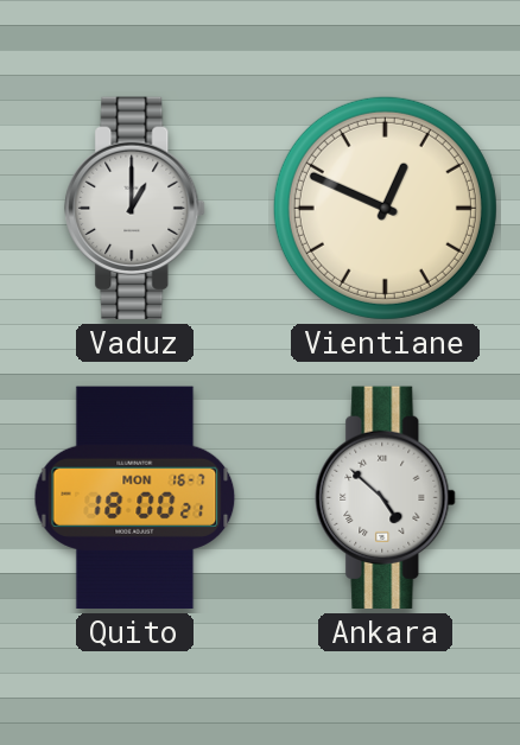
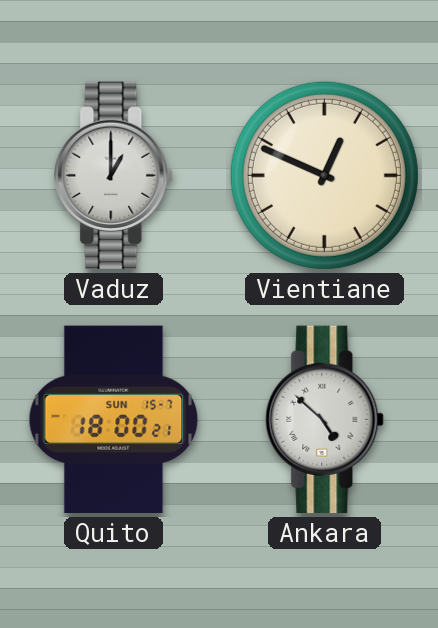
Quito date: MON 16-7 -> SUN 15-7
